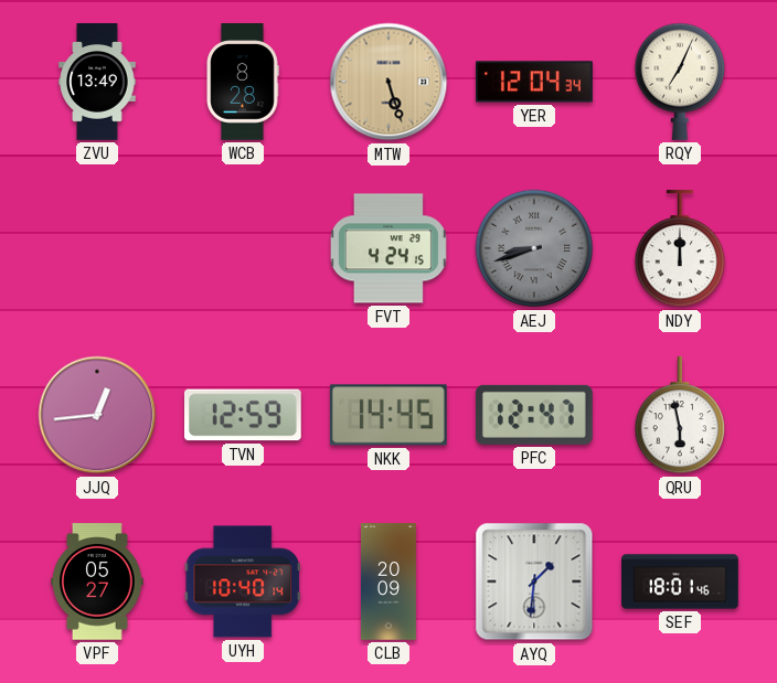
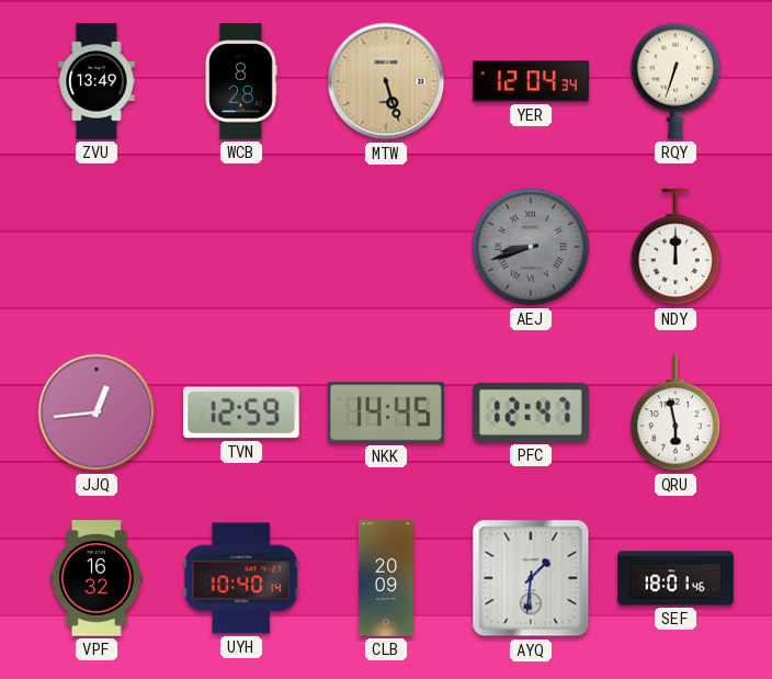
RQY: 7:04 -> 6:33
FVT: 4:24 -> none
VPF: 05:27 -> 16:32
